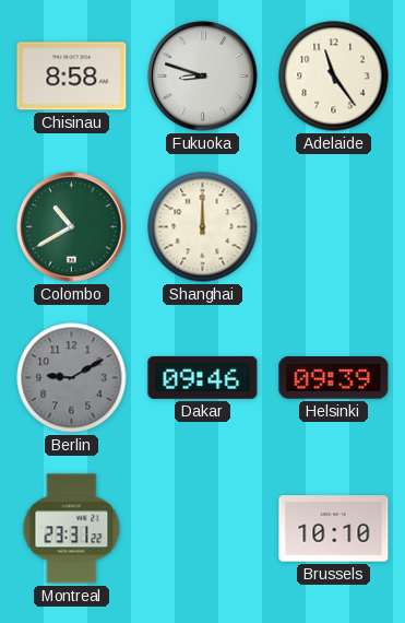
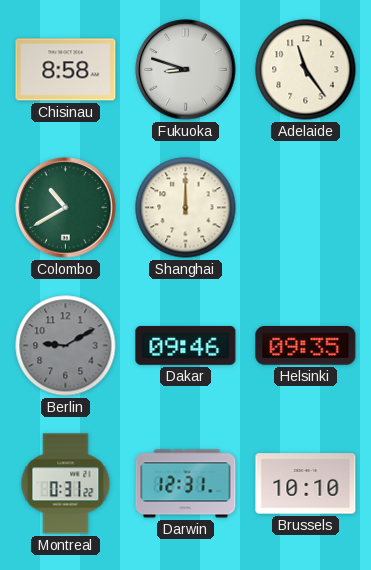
Helsinki: 09:39 -> 09:35
Montreal: 23:31 -> 0:31
Darwin: none -> 12:31
